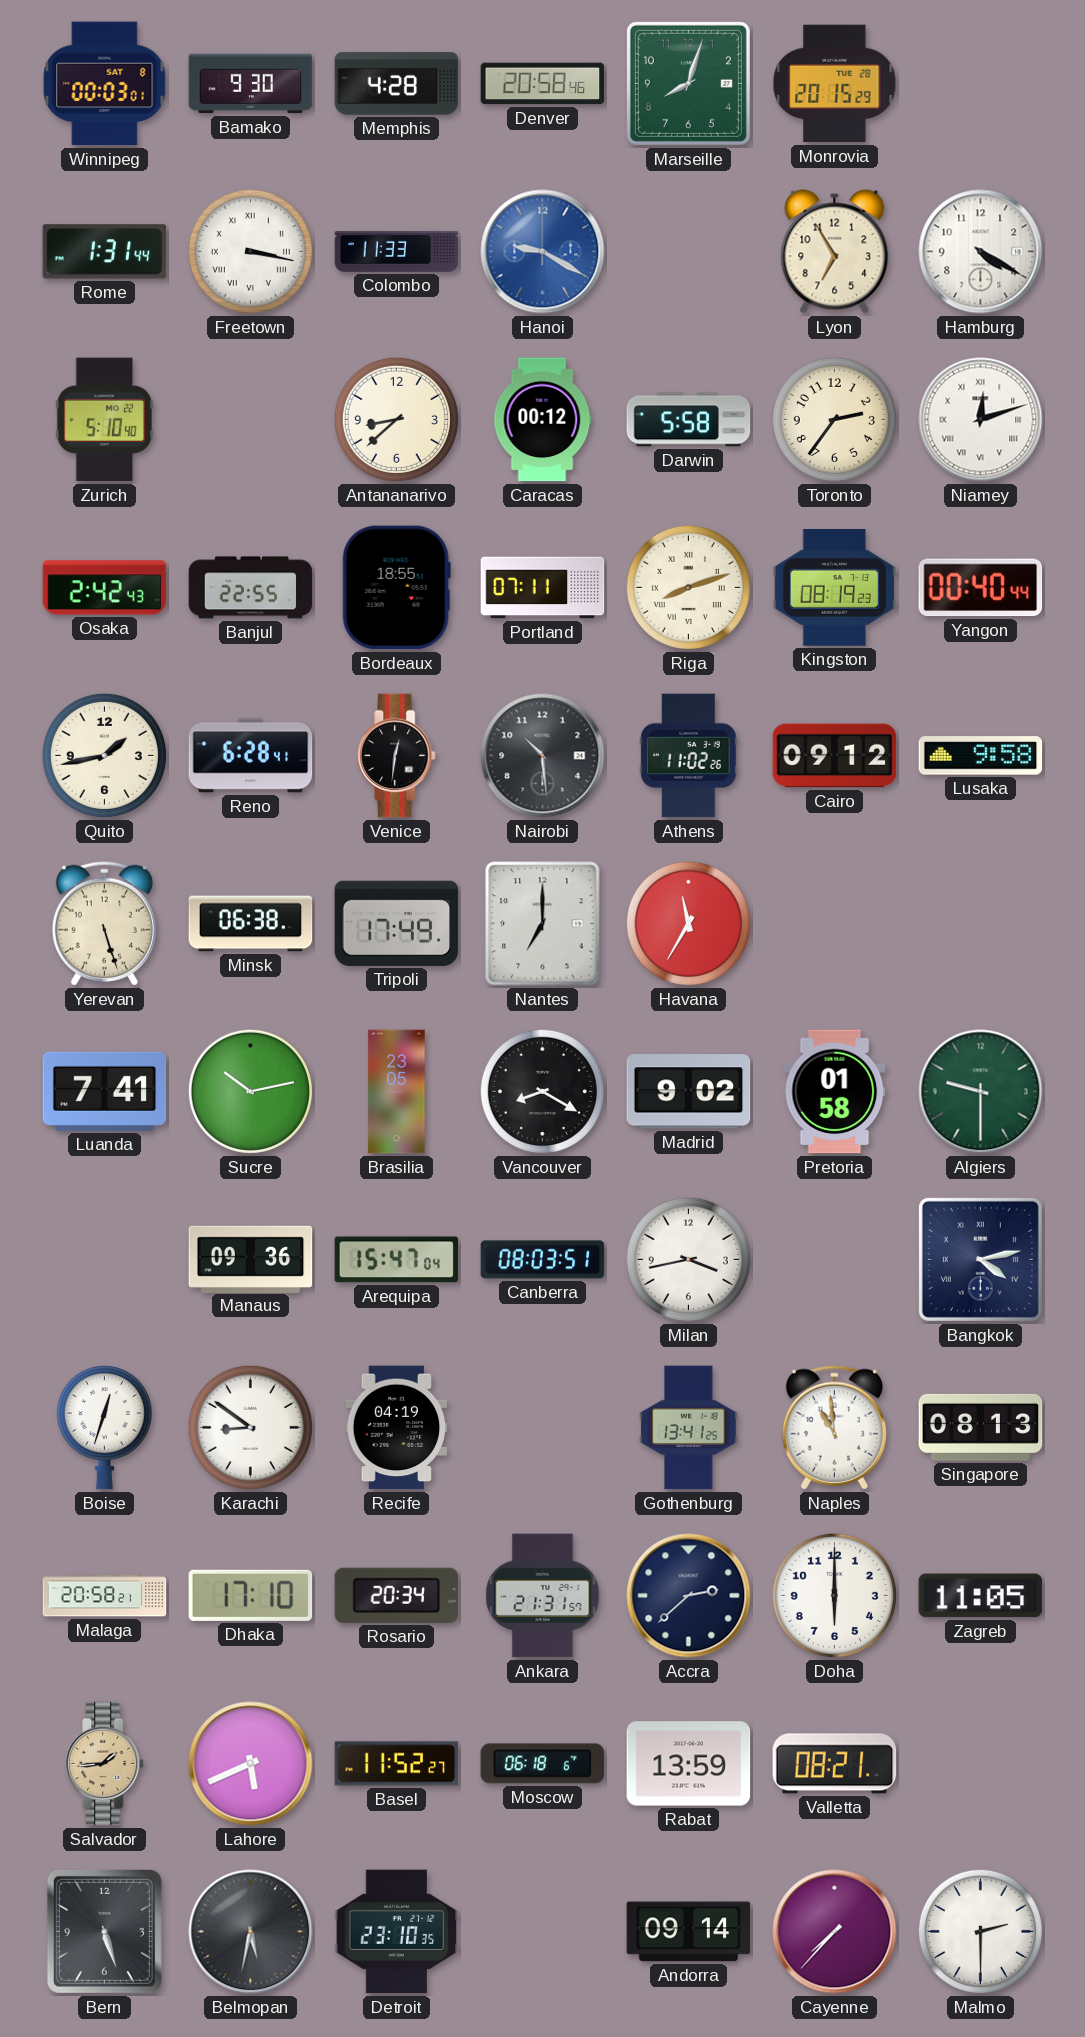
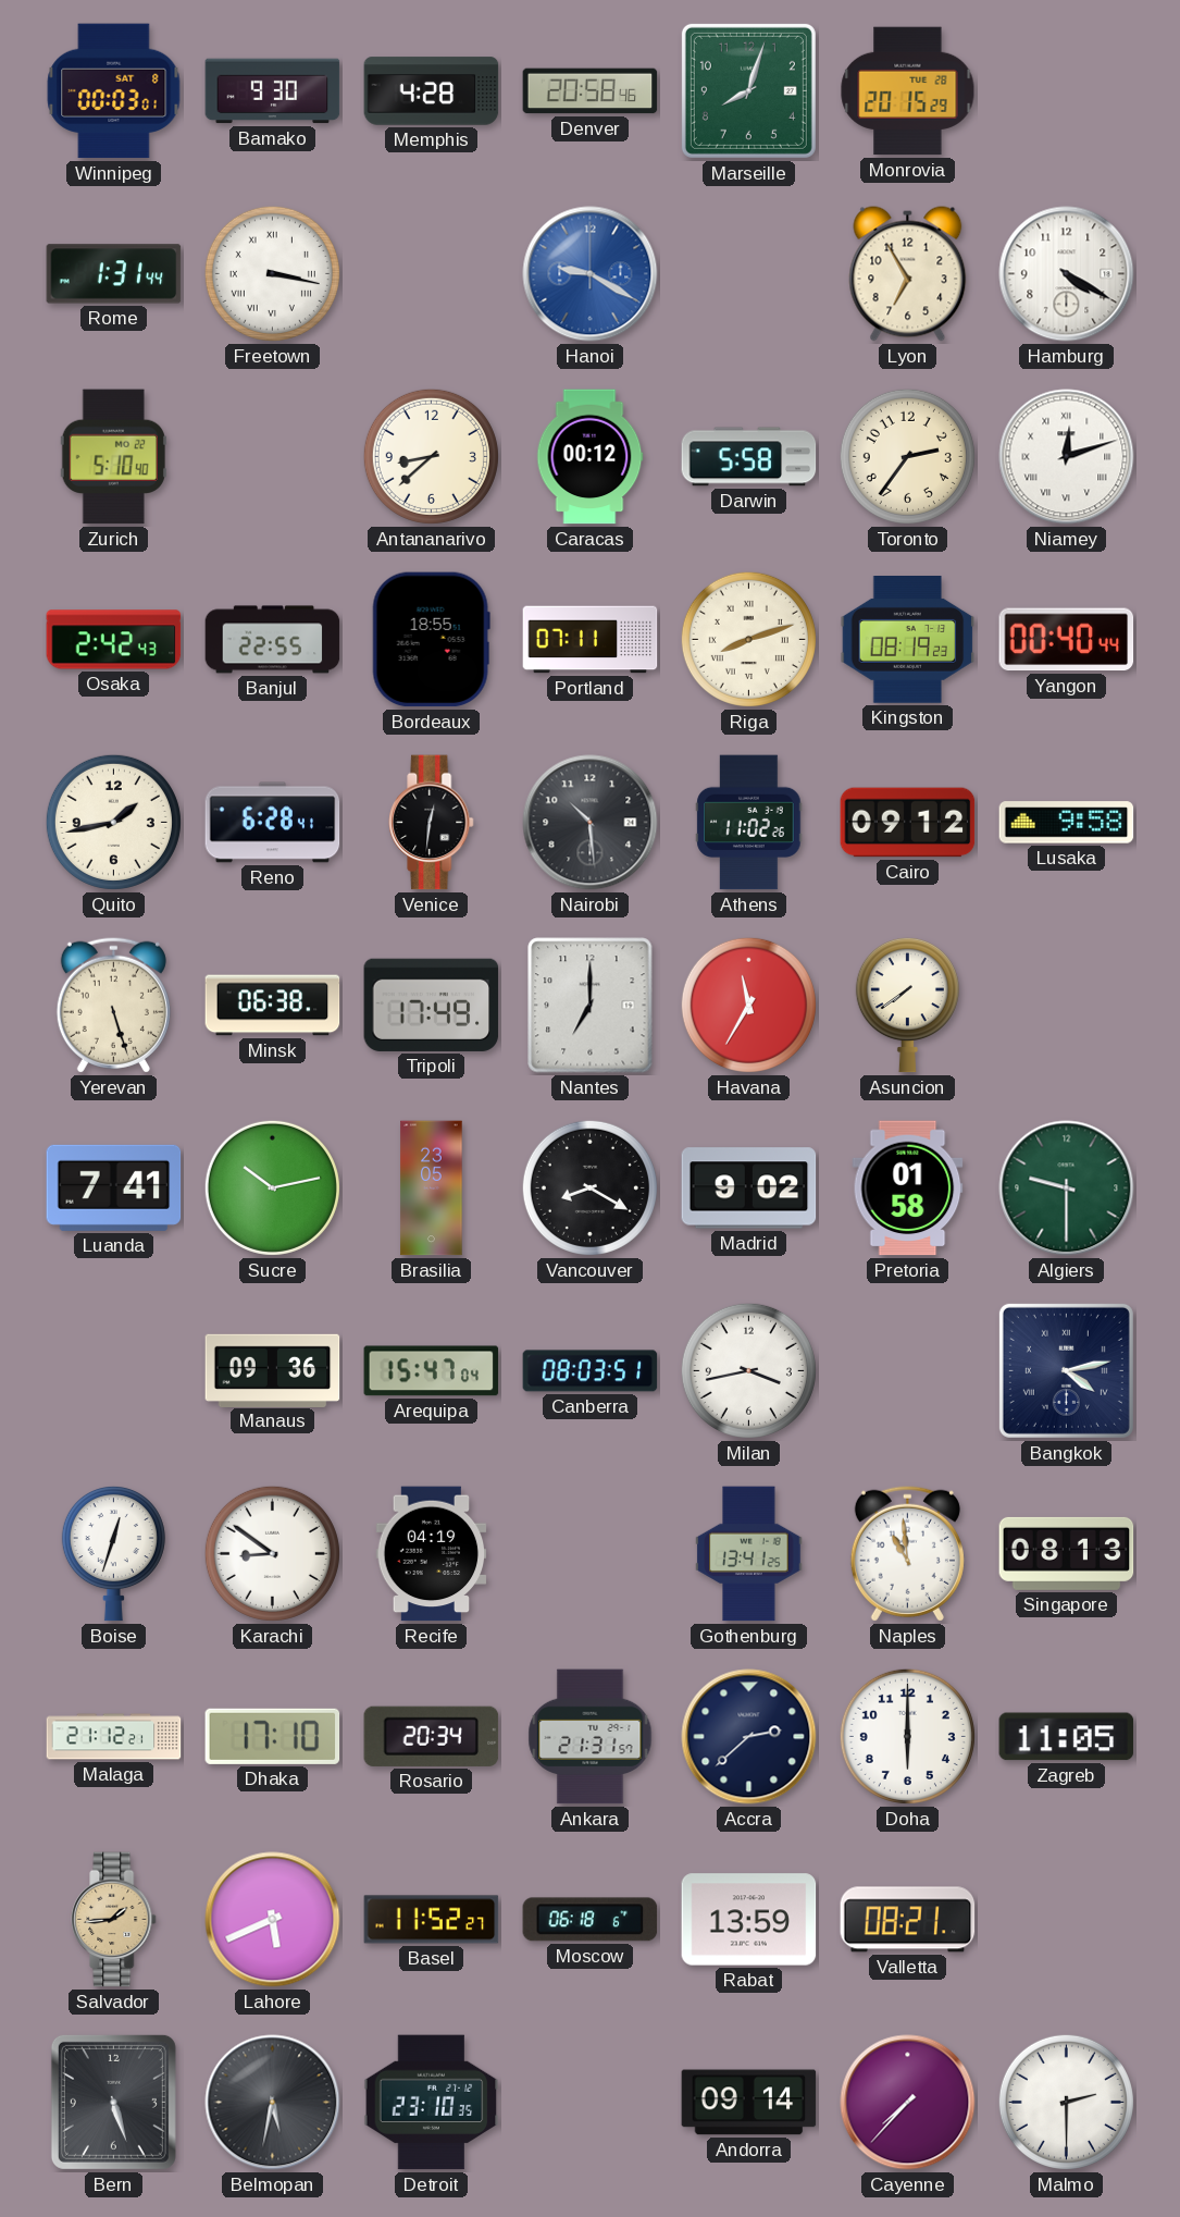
Colombo: 11:33 -> none
Asuncion: none -> 7:39
Malaga: 20:58 -> 21:12
